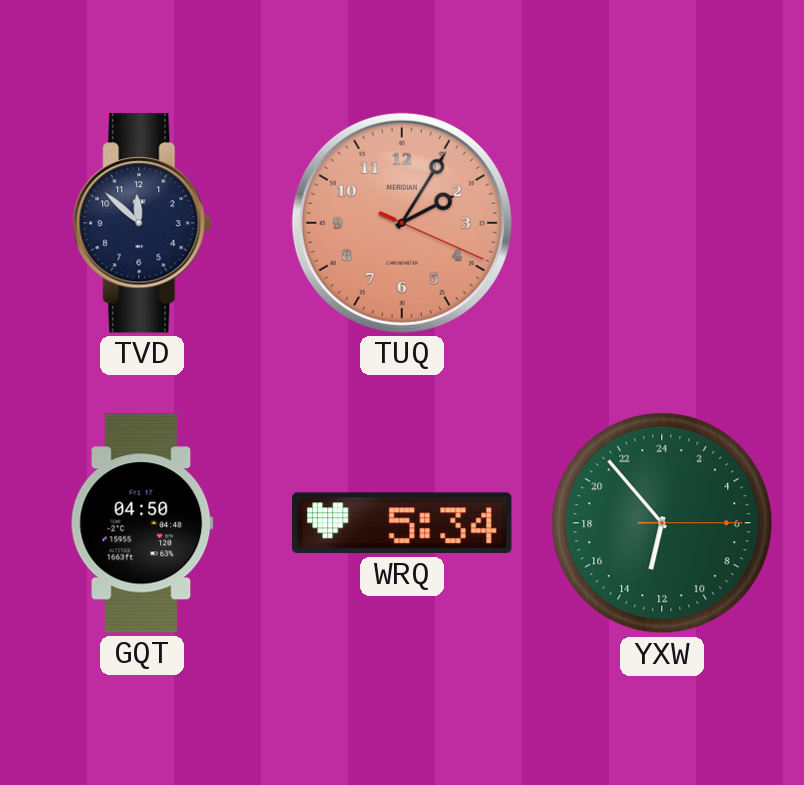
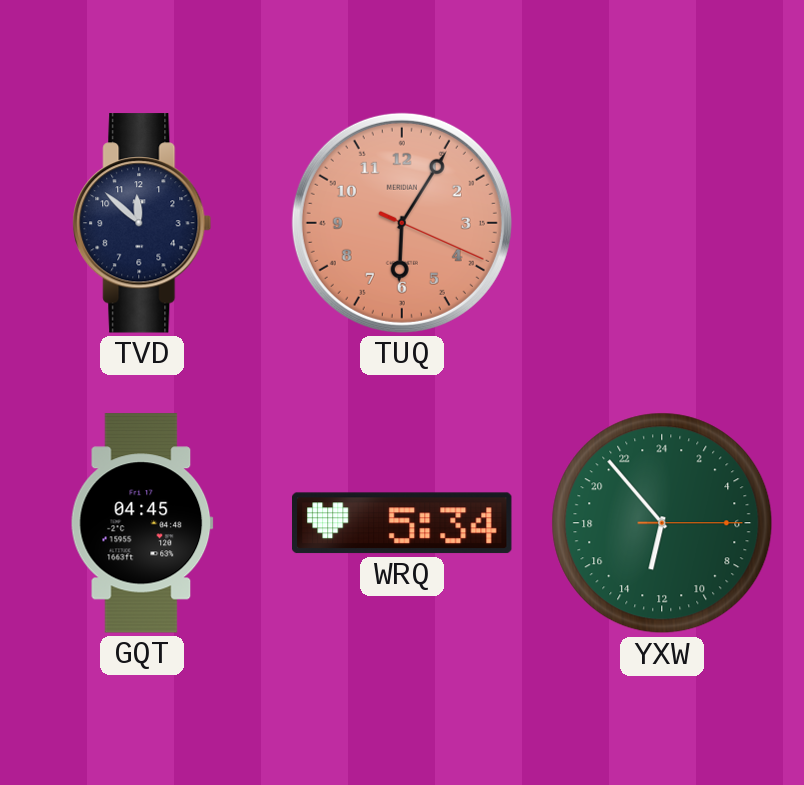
TUQ: 2:05 -> 6:05
GQT: 04:50 -> 04:45
